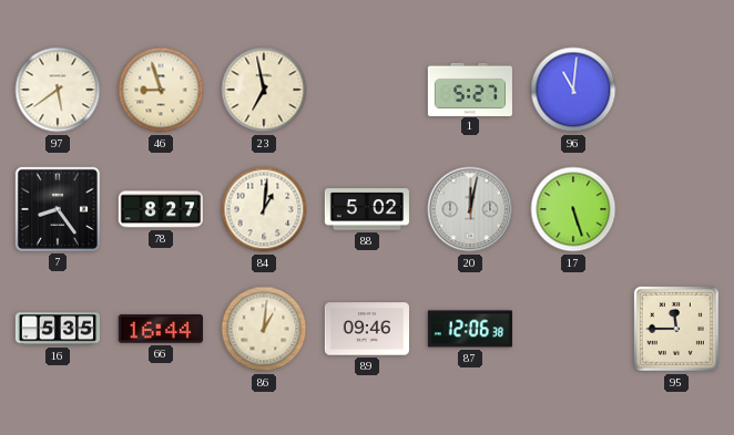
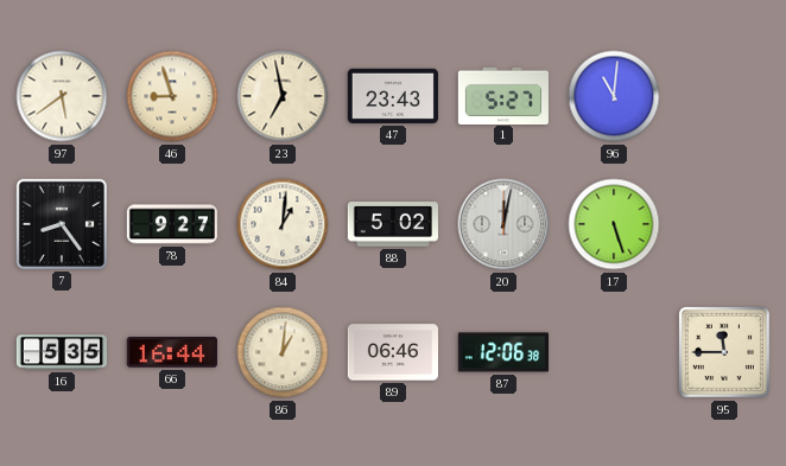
47: none -> 23:43
78: 8:27 -> 9:27
89: 09:46 -> 06:46
